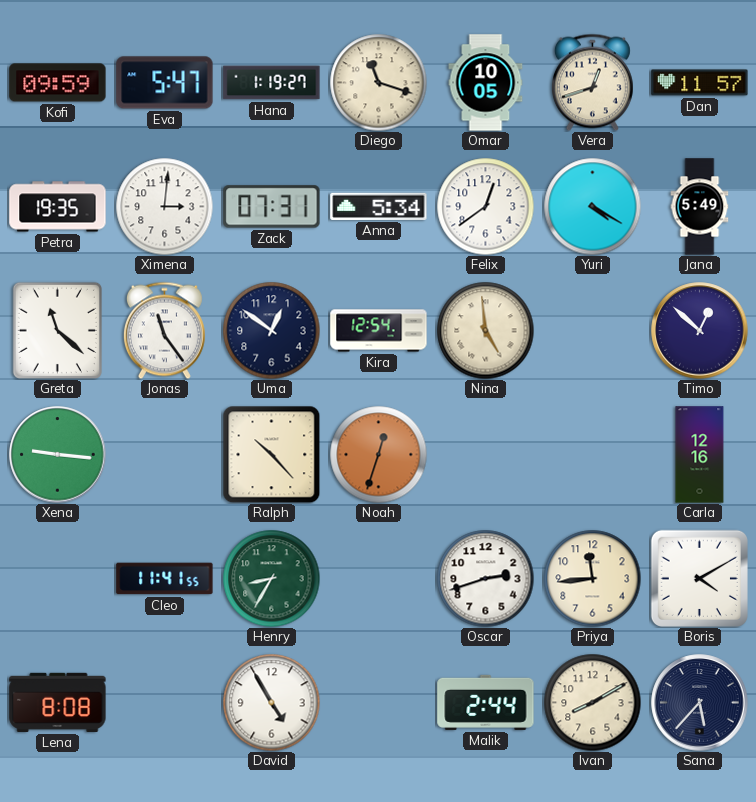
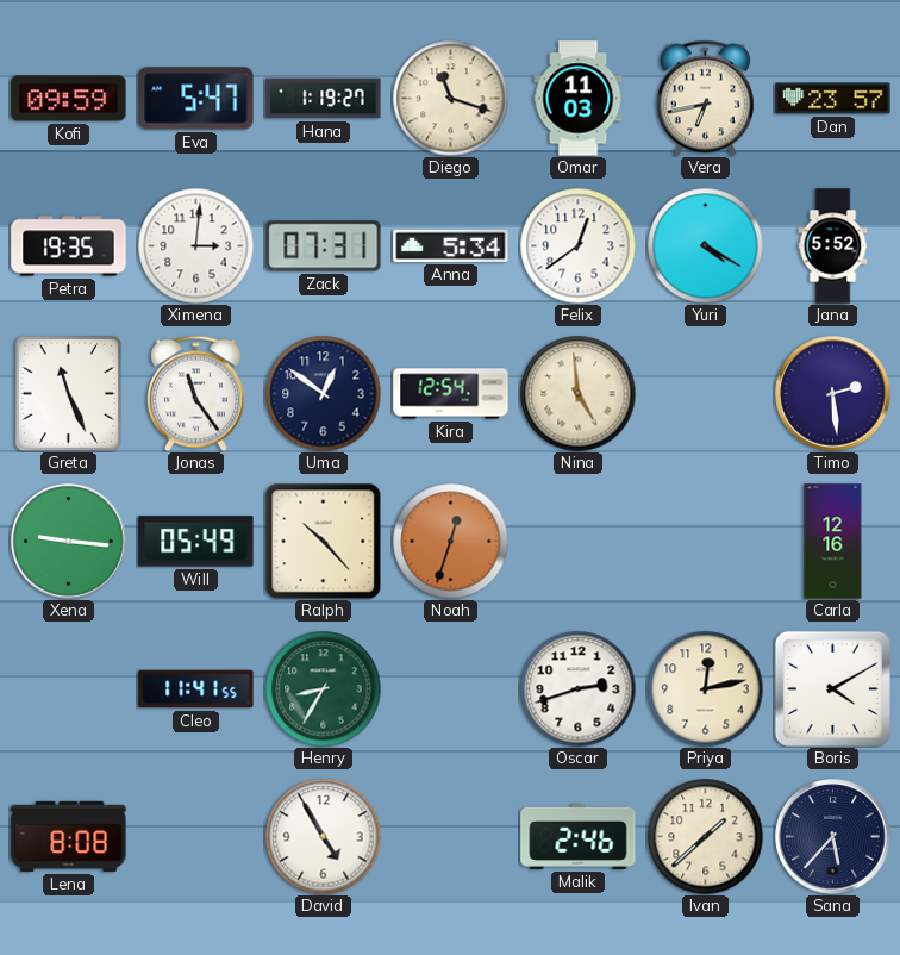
Omar: 10:05 -> 11:03
Vera: 12:42 -> 6:43
Dan: 11:57 -> 23:57
Jana: 5:49 -> 5:52
Greta: 11:22 -> 11:26
Timo: 12:52 -> 2:29
Will: none -> 05:49
Priya: 11:44 -> 12:13
Malik: 2:44 -> 2:46
Ivan: 8:10 -> 1:38
